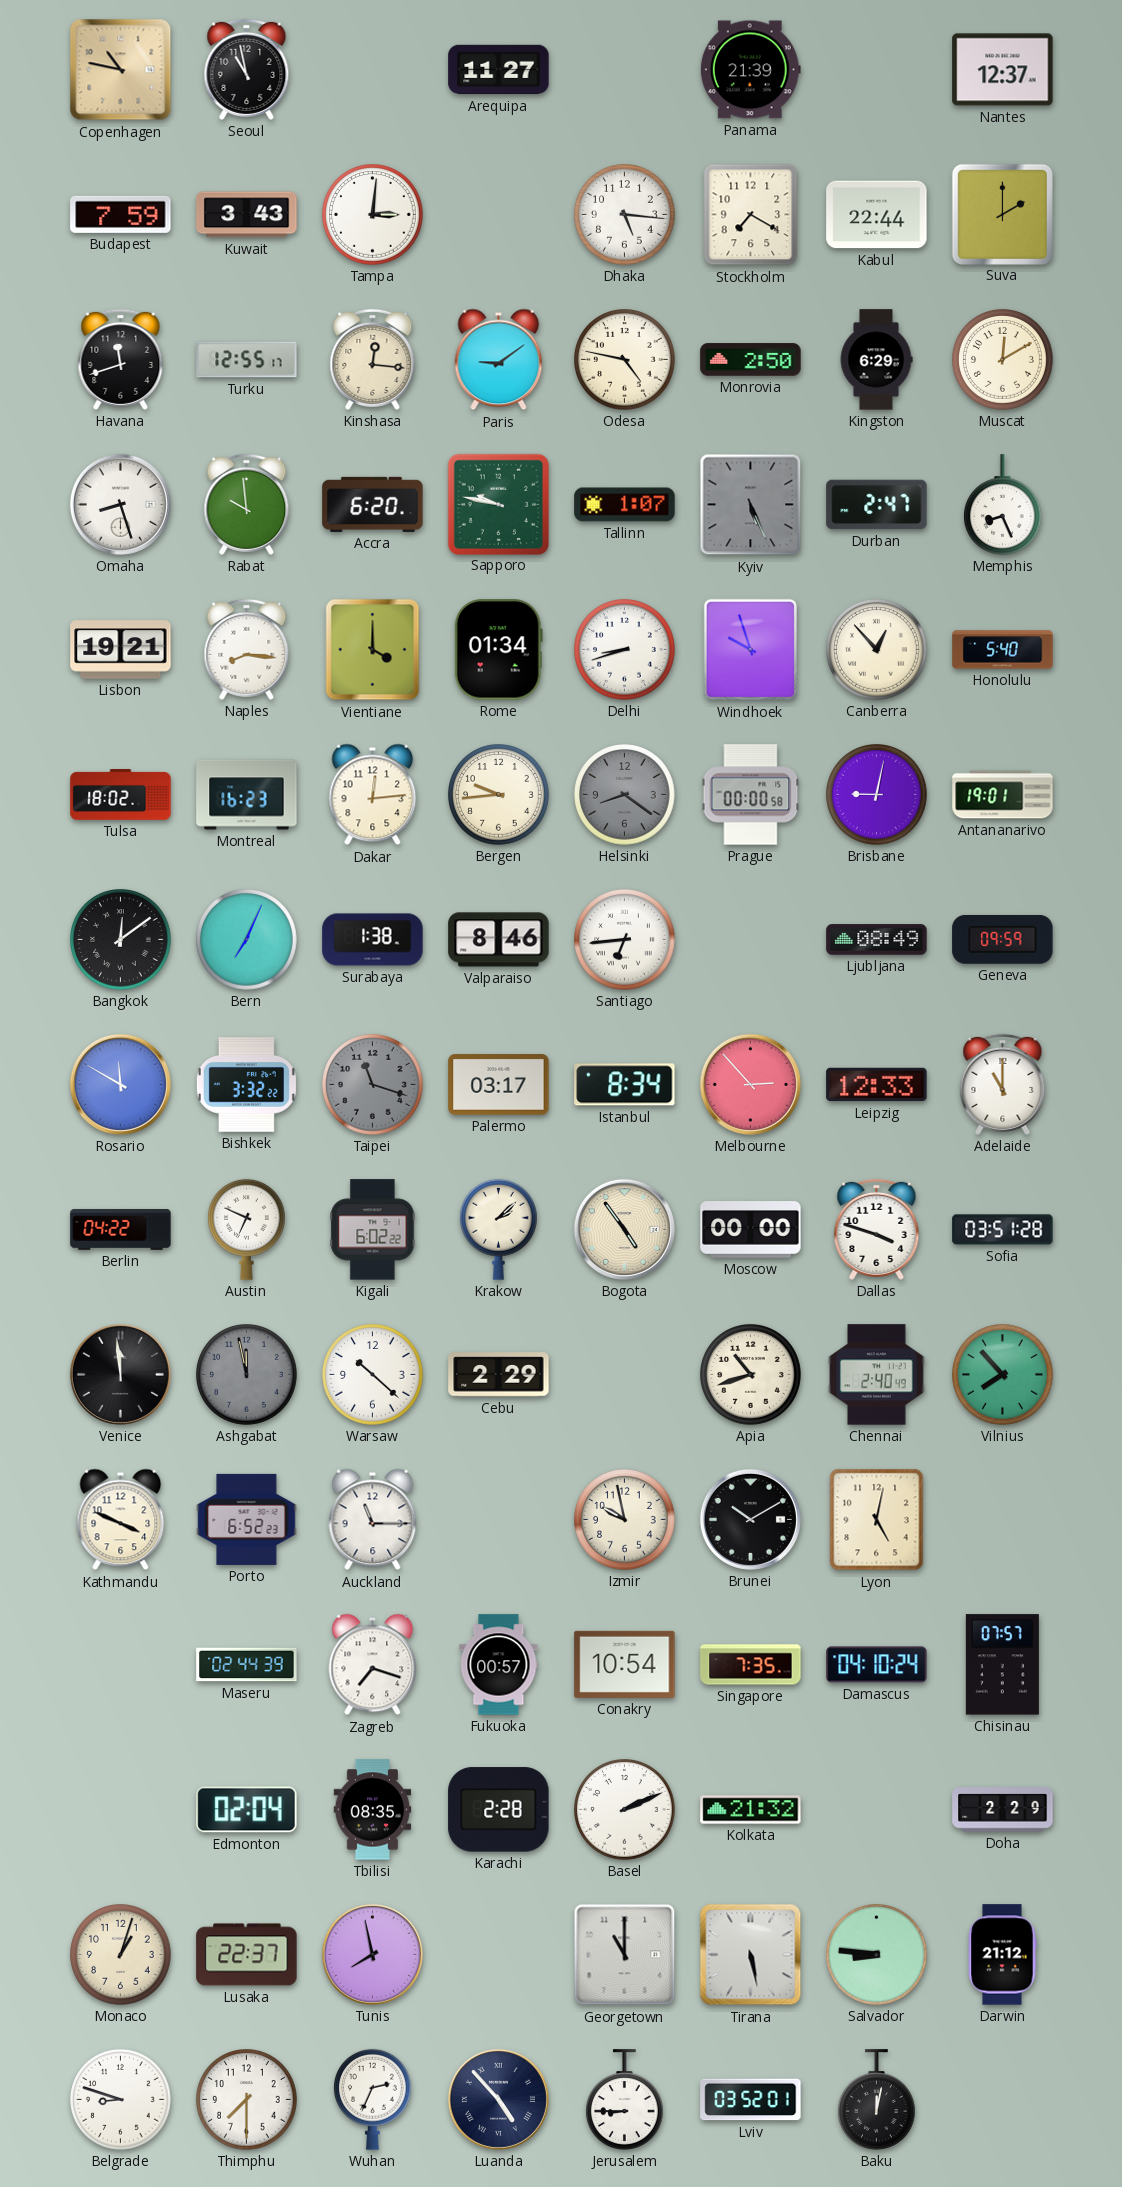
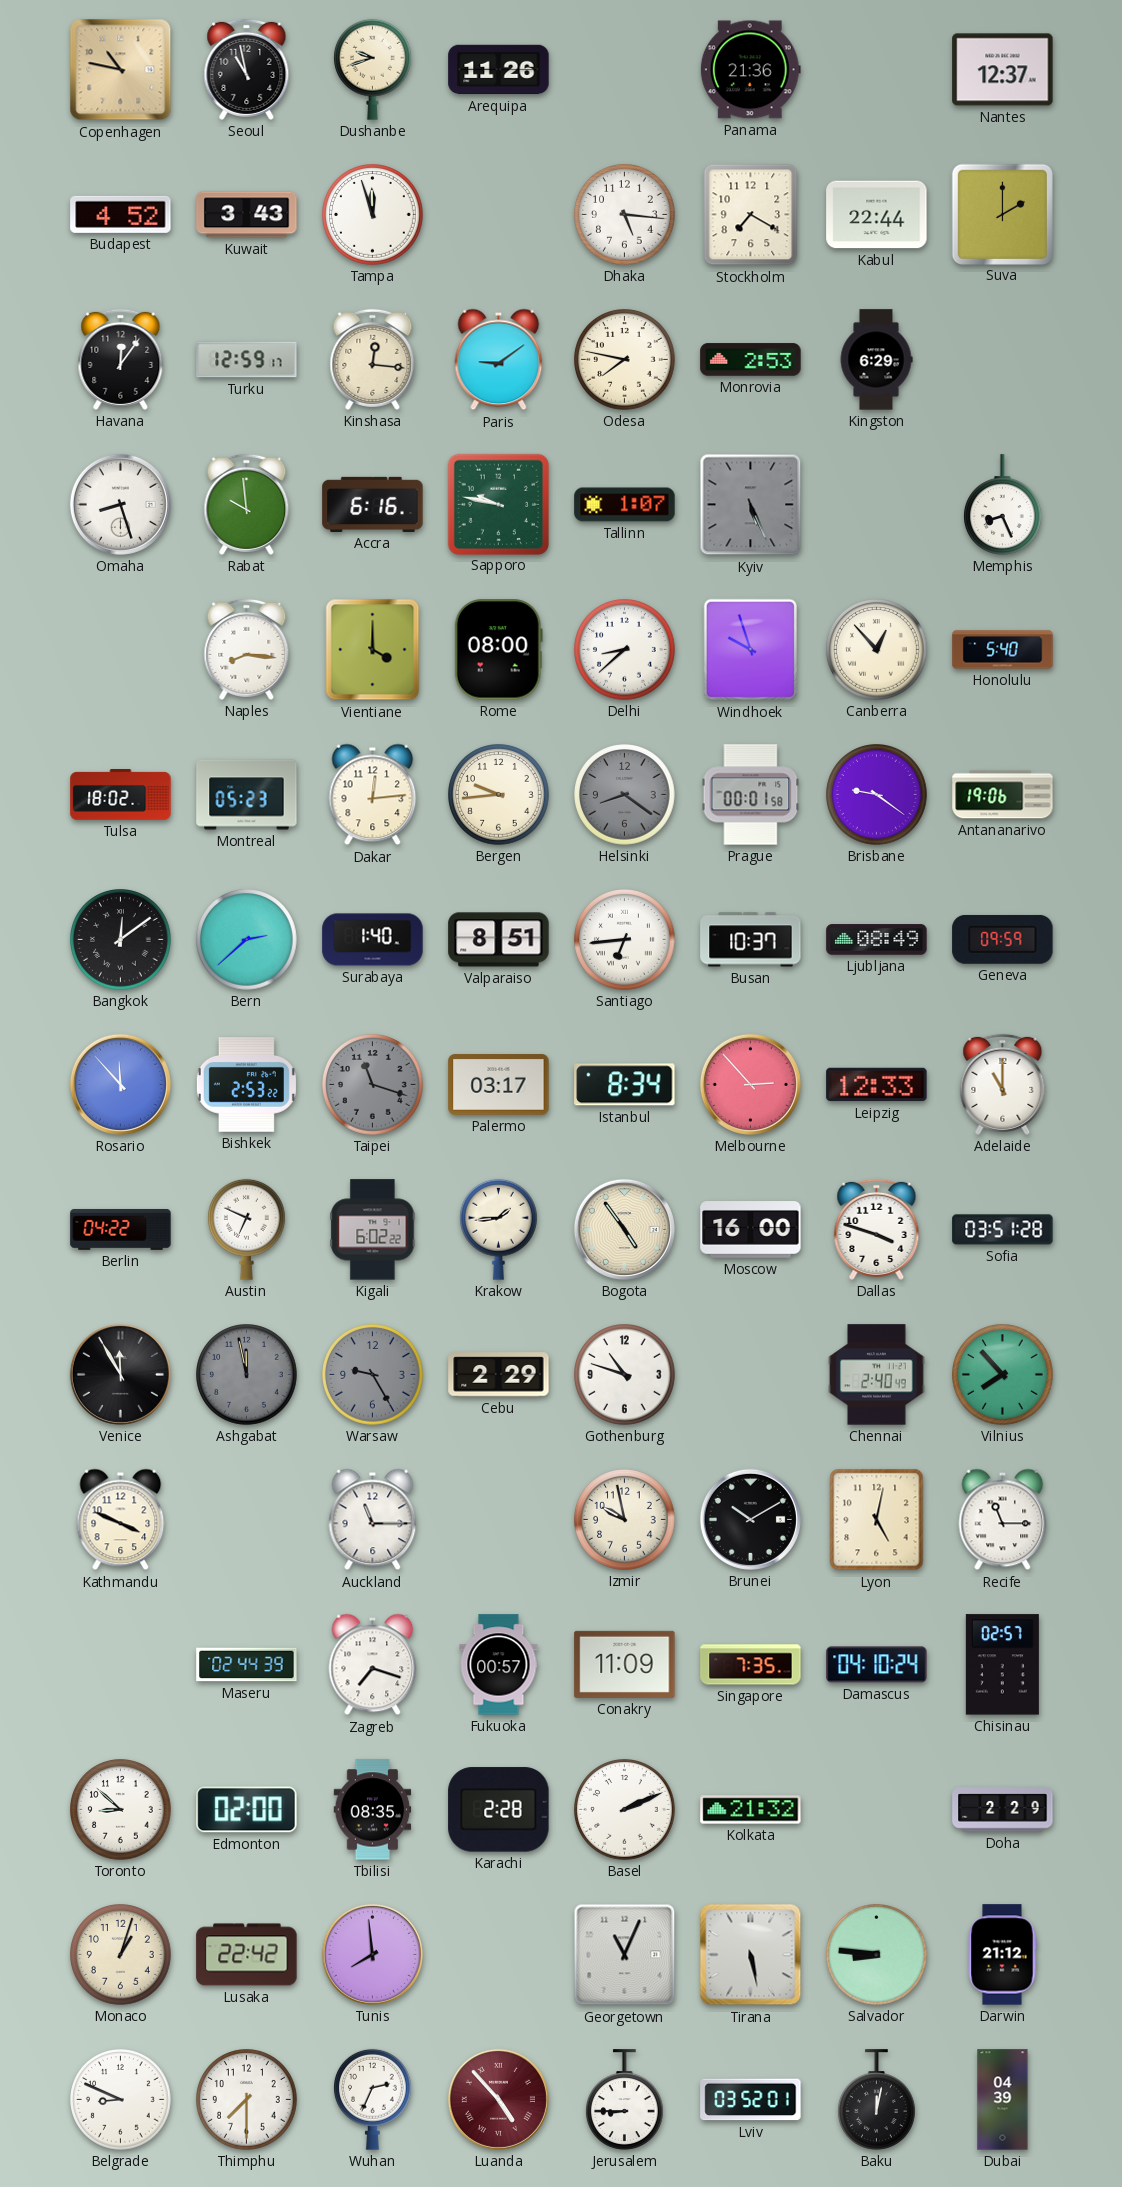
Dushanbe: none -> 9:42
Arequipa: 11:27 -> 11:26
Panama: 21:39 -> 21:36
Budapest: 7:59 -> 4:52
Tampa: 3:01 -> 11:57
Havana: 11:42 -> 12:06
Turku: 12:55 -> 12:59
Odesa: 4:47 -> 7:47
Monrovia: 2:50 -> 2:53
Muscat: 12:10 -> none
Accra: 6:20 -> 6:16
Durban: 2:47 -> none
Lisbon: 19:21 -> none
Rome: 01:34 -> 08:00
Delhi: 8:42 -> 8:38
Montreal: 16:23 -> 05:23
Prague: 00:00 -> 00:01
Brisbane: 9:02 -> 9:21
Antananarivo: 19:01 -> 19:06
Bern: 7:04 -> 2:38
Surabaya: 1:38 -> 1:40
Valparaiso: 8:46 -> 8:51
Busan: none -> 10:37
Rosario: 11:50 -> 11:53
Bishkek: 3:32 -> 2:53
Krakow: 2:08 -> 1:44
Moscow: 00:00 -> 16:00
Venice: 11:59 -> 11:55
Warsaw: 10:22 -> 9:25
Warsaw dial: white -> grey
Gothenburg: none -> 10:48
Apia: 10:42 -> none
Porto: 6:52 -> none
Recife: none -> 11:15
Conakry: 10:54 -> 11:09
Chisinau: 07:57 -> 02:57
Toronto: none -> 8:52
Edmonton: 02:04 -> 02:00
Lusaka: 22:37 -> 22:42
Tunis: 7:58 -> 7:59
Georgetown: 11:00 -> 11:04
Belgrade: 8:48 -> 8:49
Luanda dial: navy -> burgundy
Dubai: none -> 04:39
